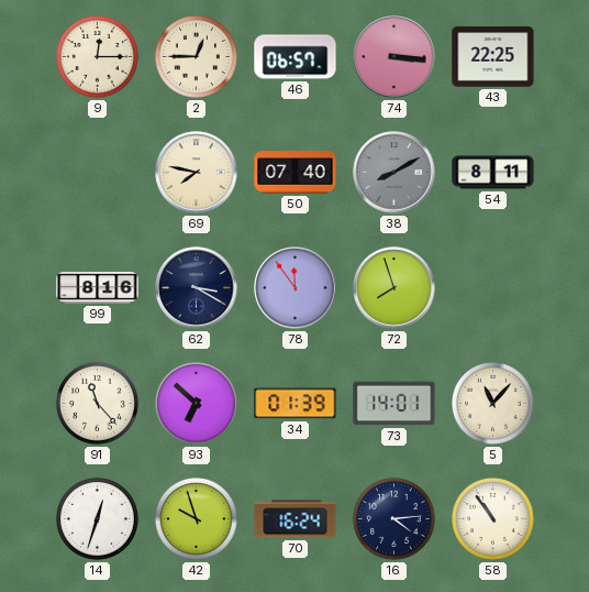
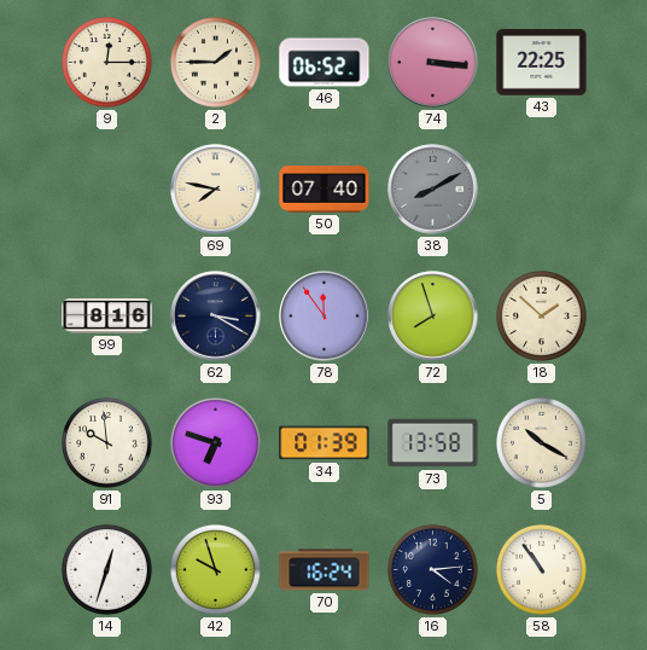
2: 12:45 -> 1:45
46: 06:57 -> 06:52
54: 8:11 -> none
18: none -> 1:52
91: 11:23 -> 9:59
93: 6:52 -> 6:48
73: 14:01 -> 13:58
5: 11:07 -> 10:20
